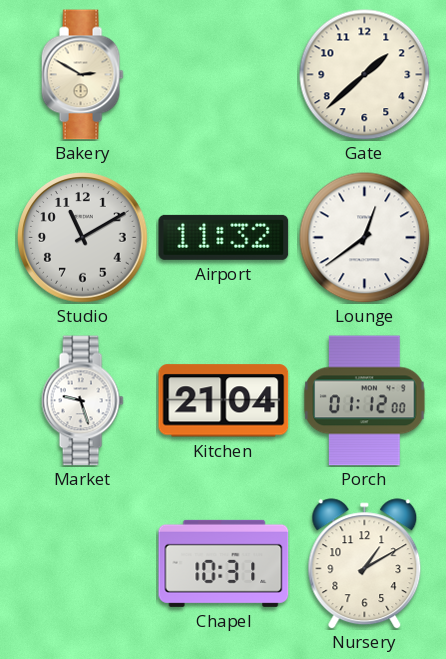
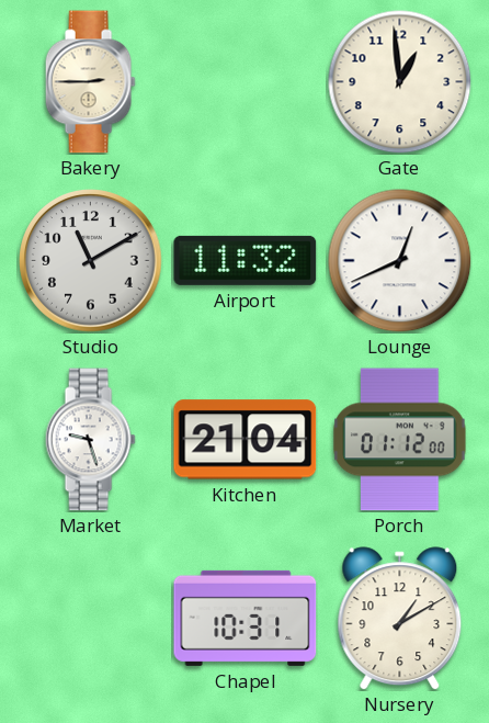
Bakery: 2:50 -> 2:45
Gate: 1:38 -> 12:59
Lounge: 12:39 -> 12:41
